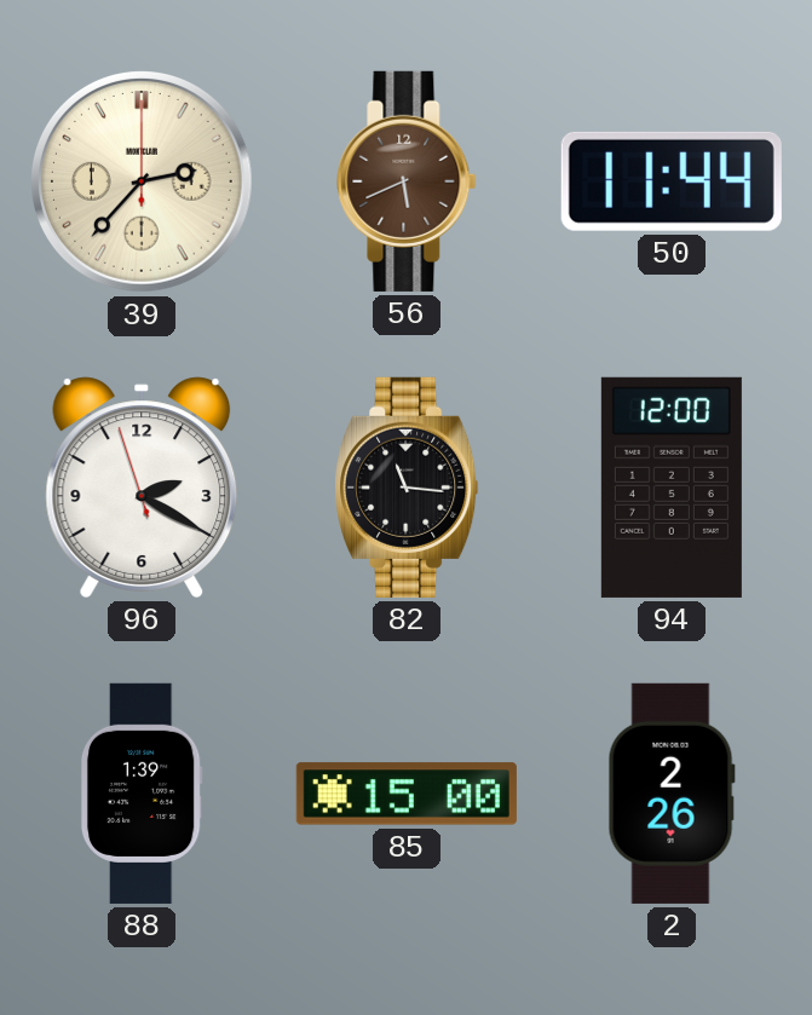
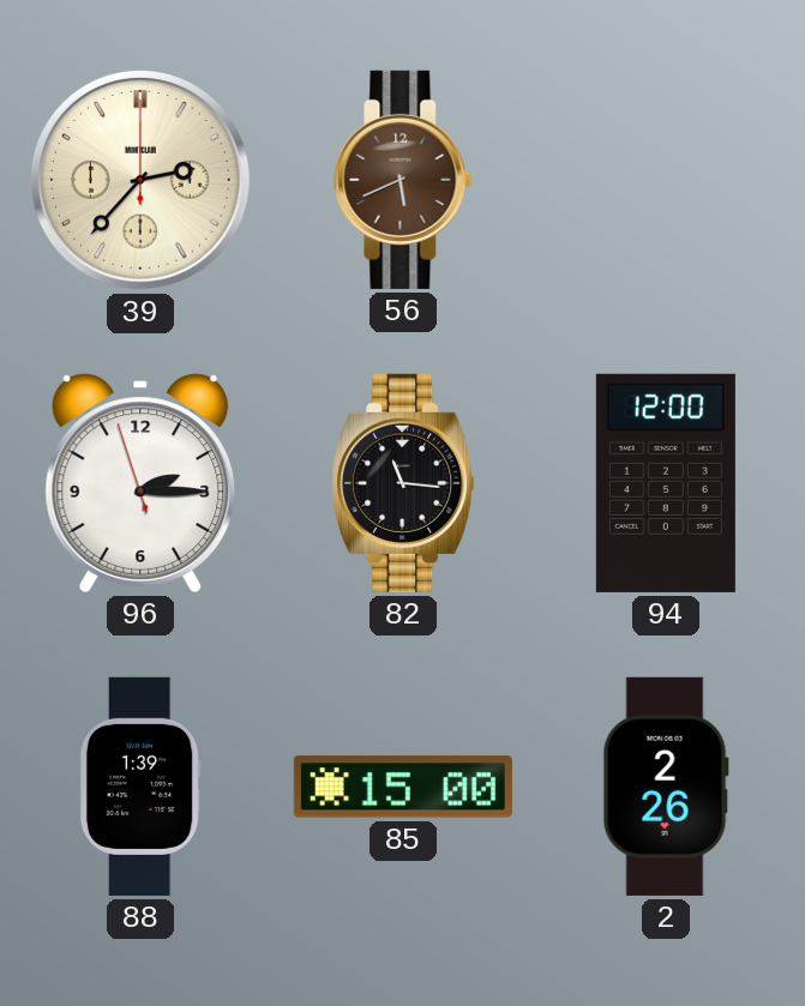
50: 11:44 -> none
96: 2:19 -> 2:14
